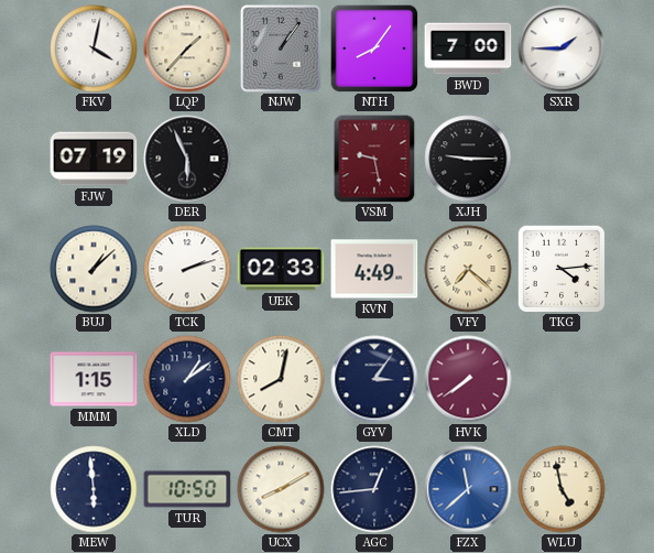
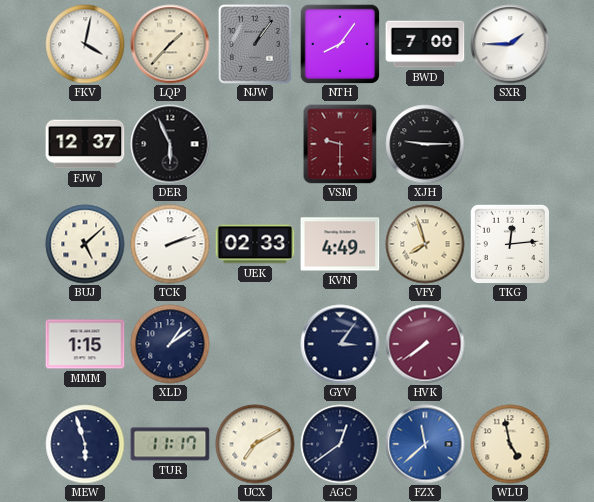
FJW: 07:19 -> 12:37
VSM: 9:28 -> 9:30
BUJ: 1:08 -> 5:08
VFY: 7:22 -> 7:57
TKG: 4:14 -> 12:14
CMT: 8:02 -> none
MEW: 5:59 -> 5:57
TUR: 10:50 -> 11:17
UCX: 8:10 -> 7:10
AGC: 12:44 -> 12:39
